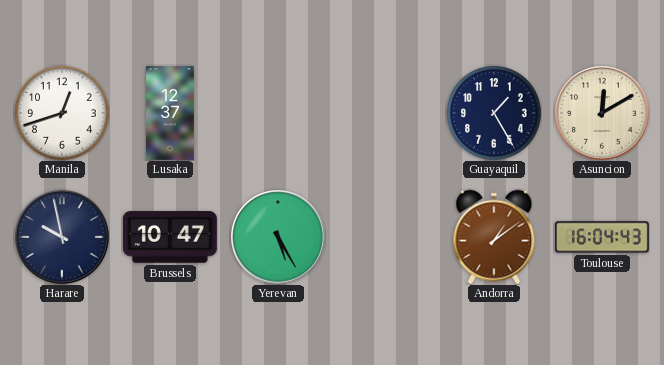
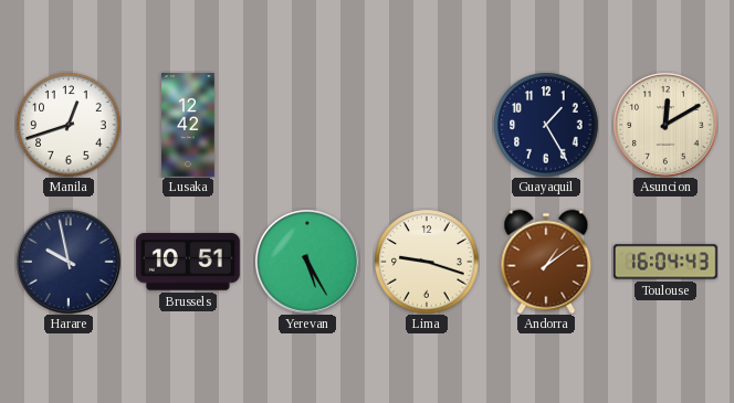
Lusaka: 12:37 -> 12:42
Brussels: 10:47 -> 10:51
Lima: none -> 9:18
